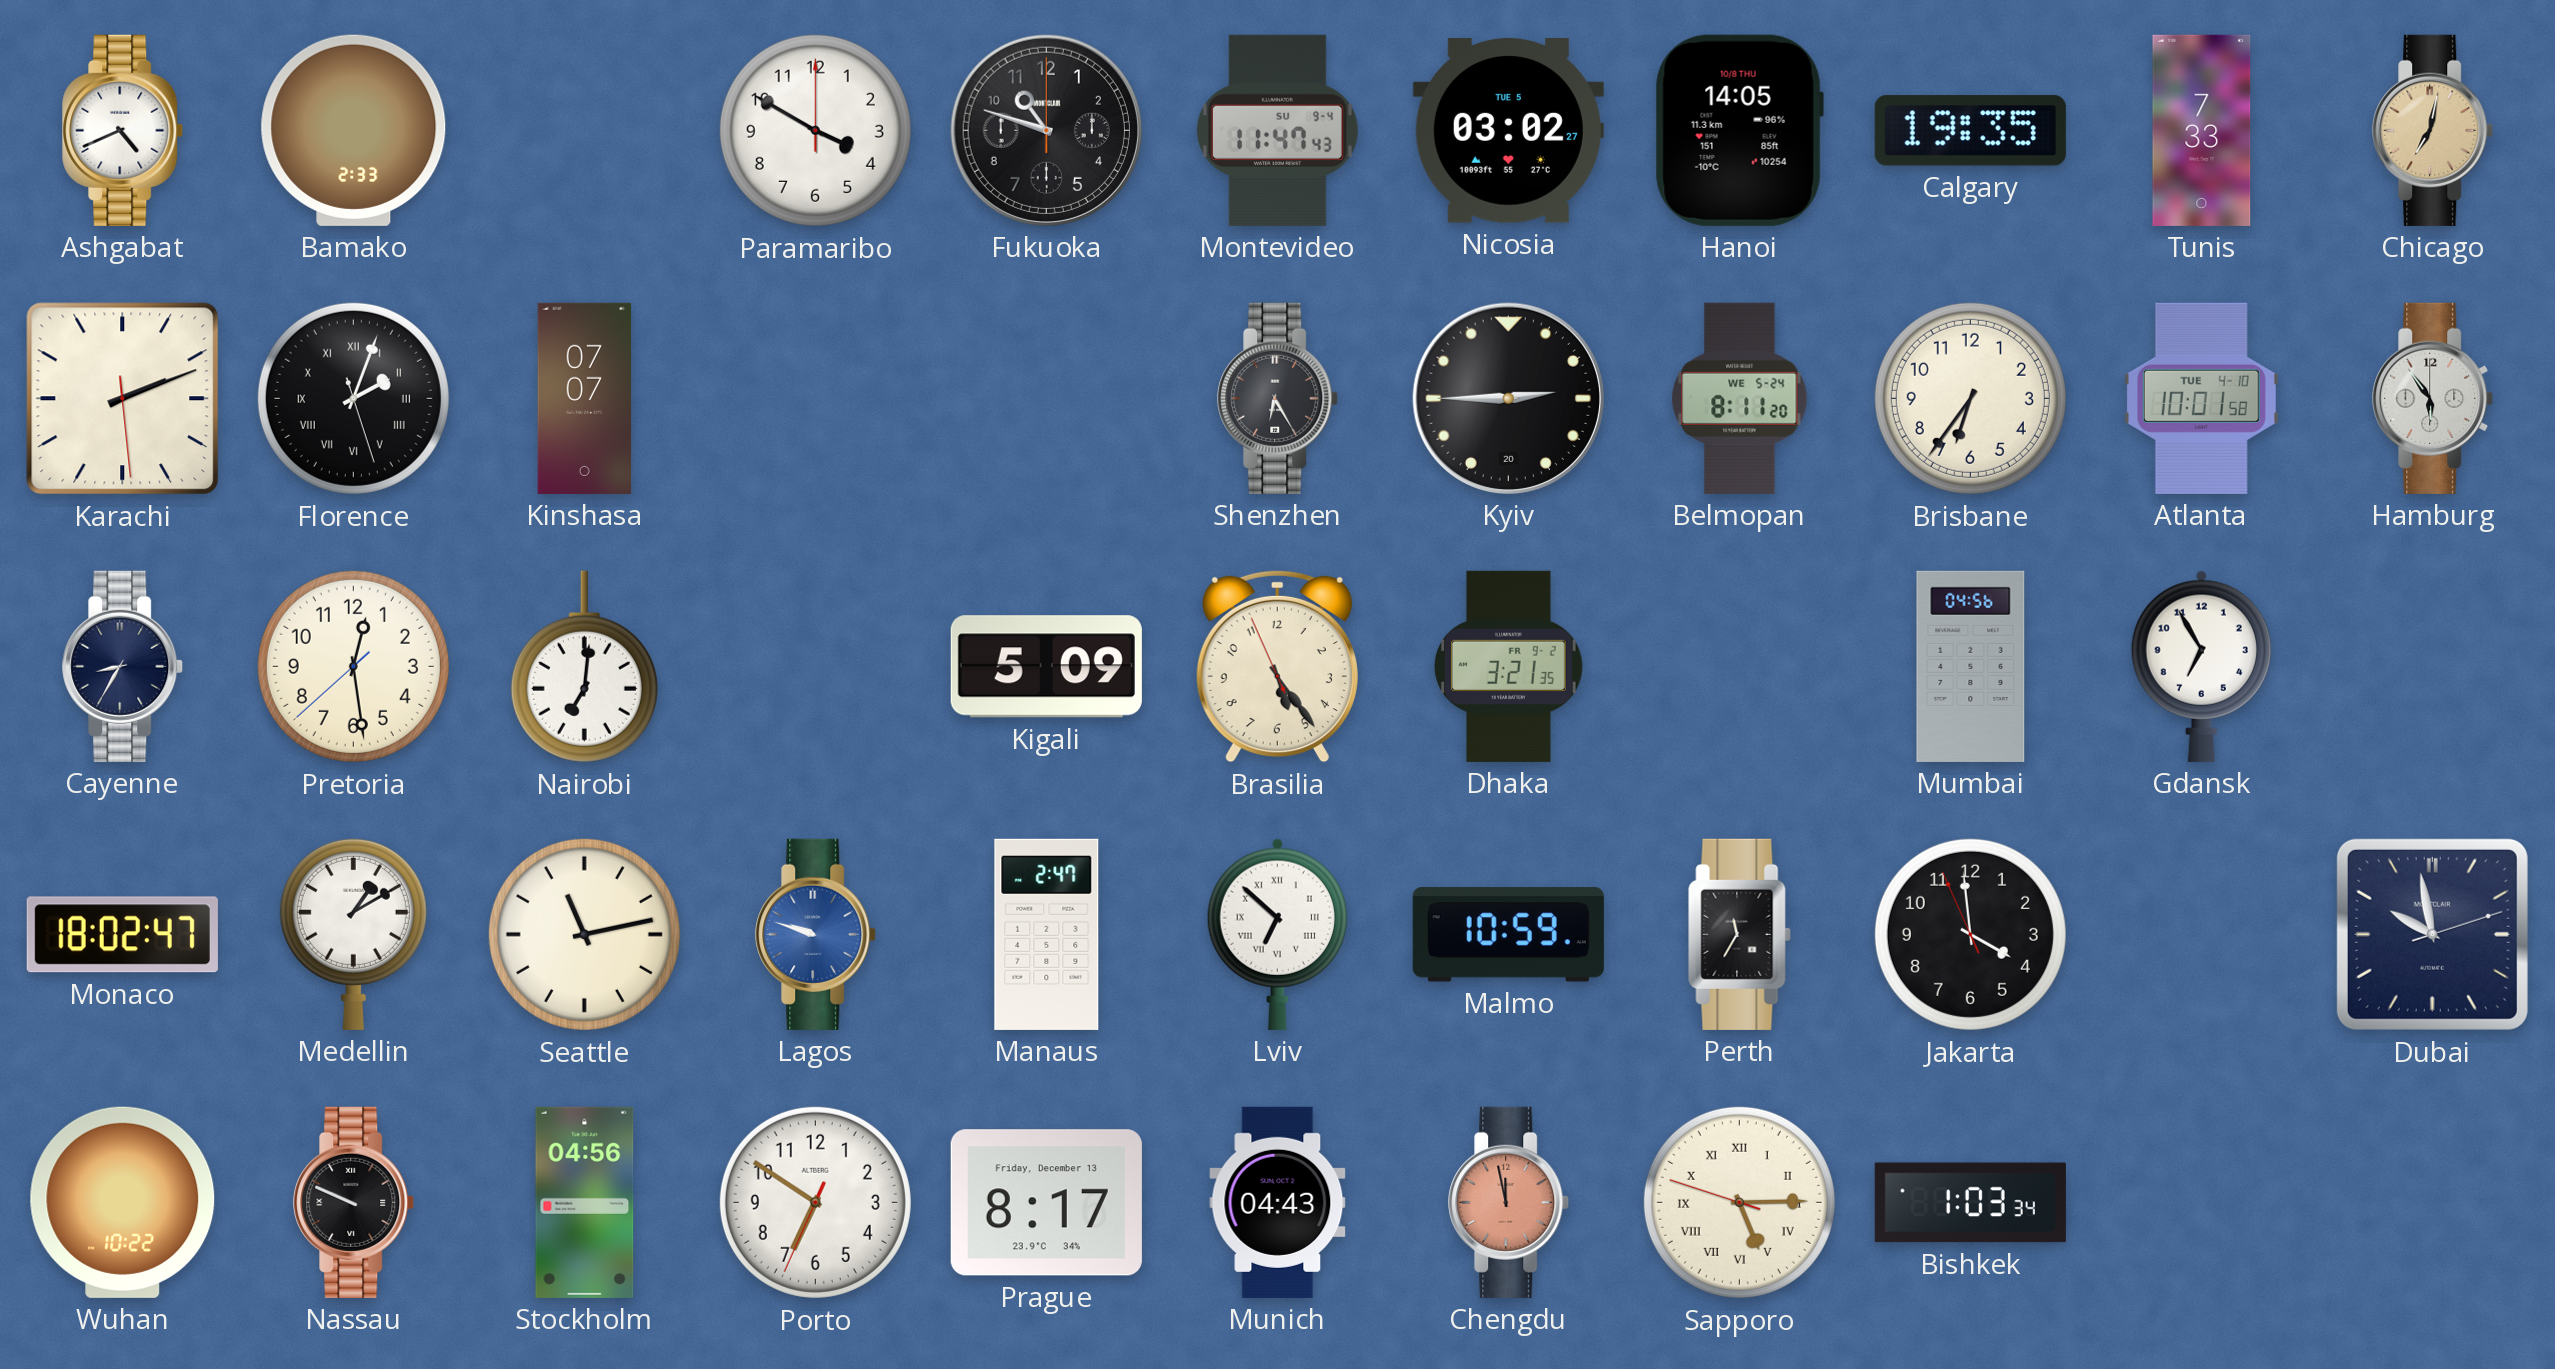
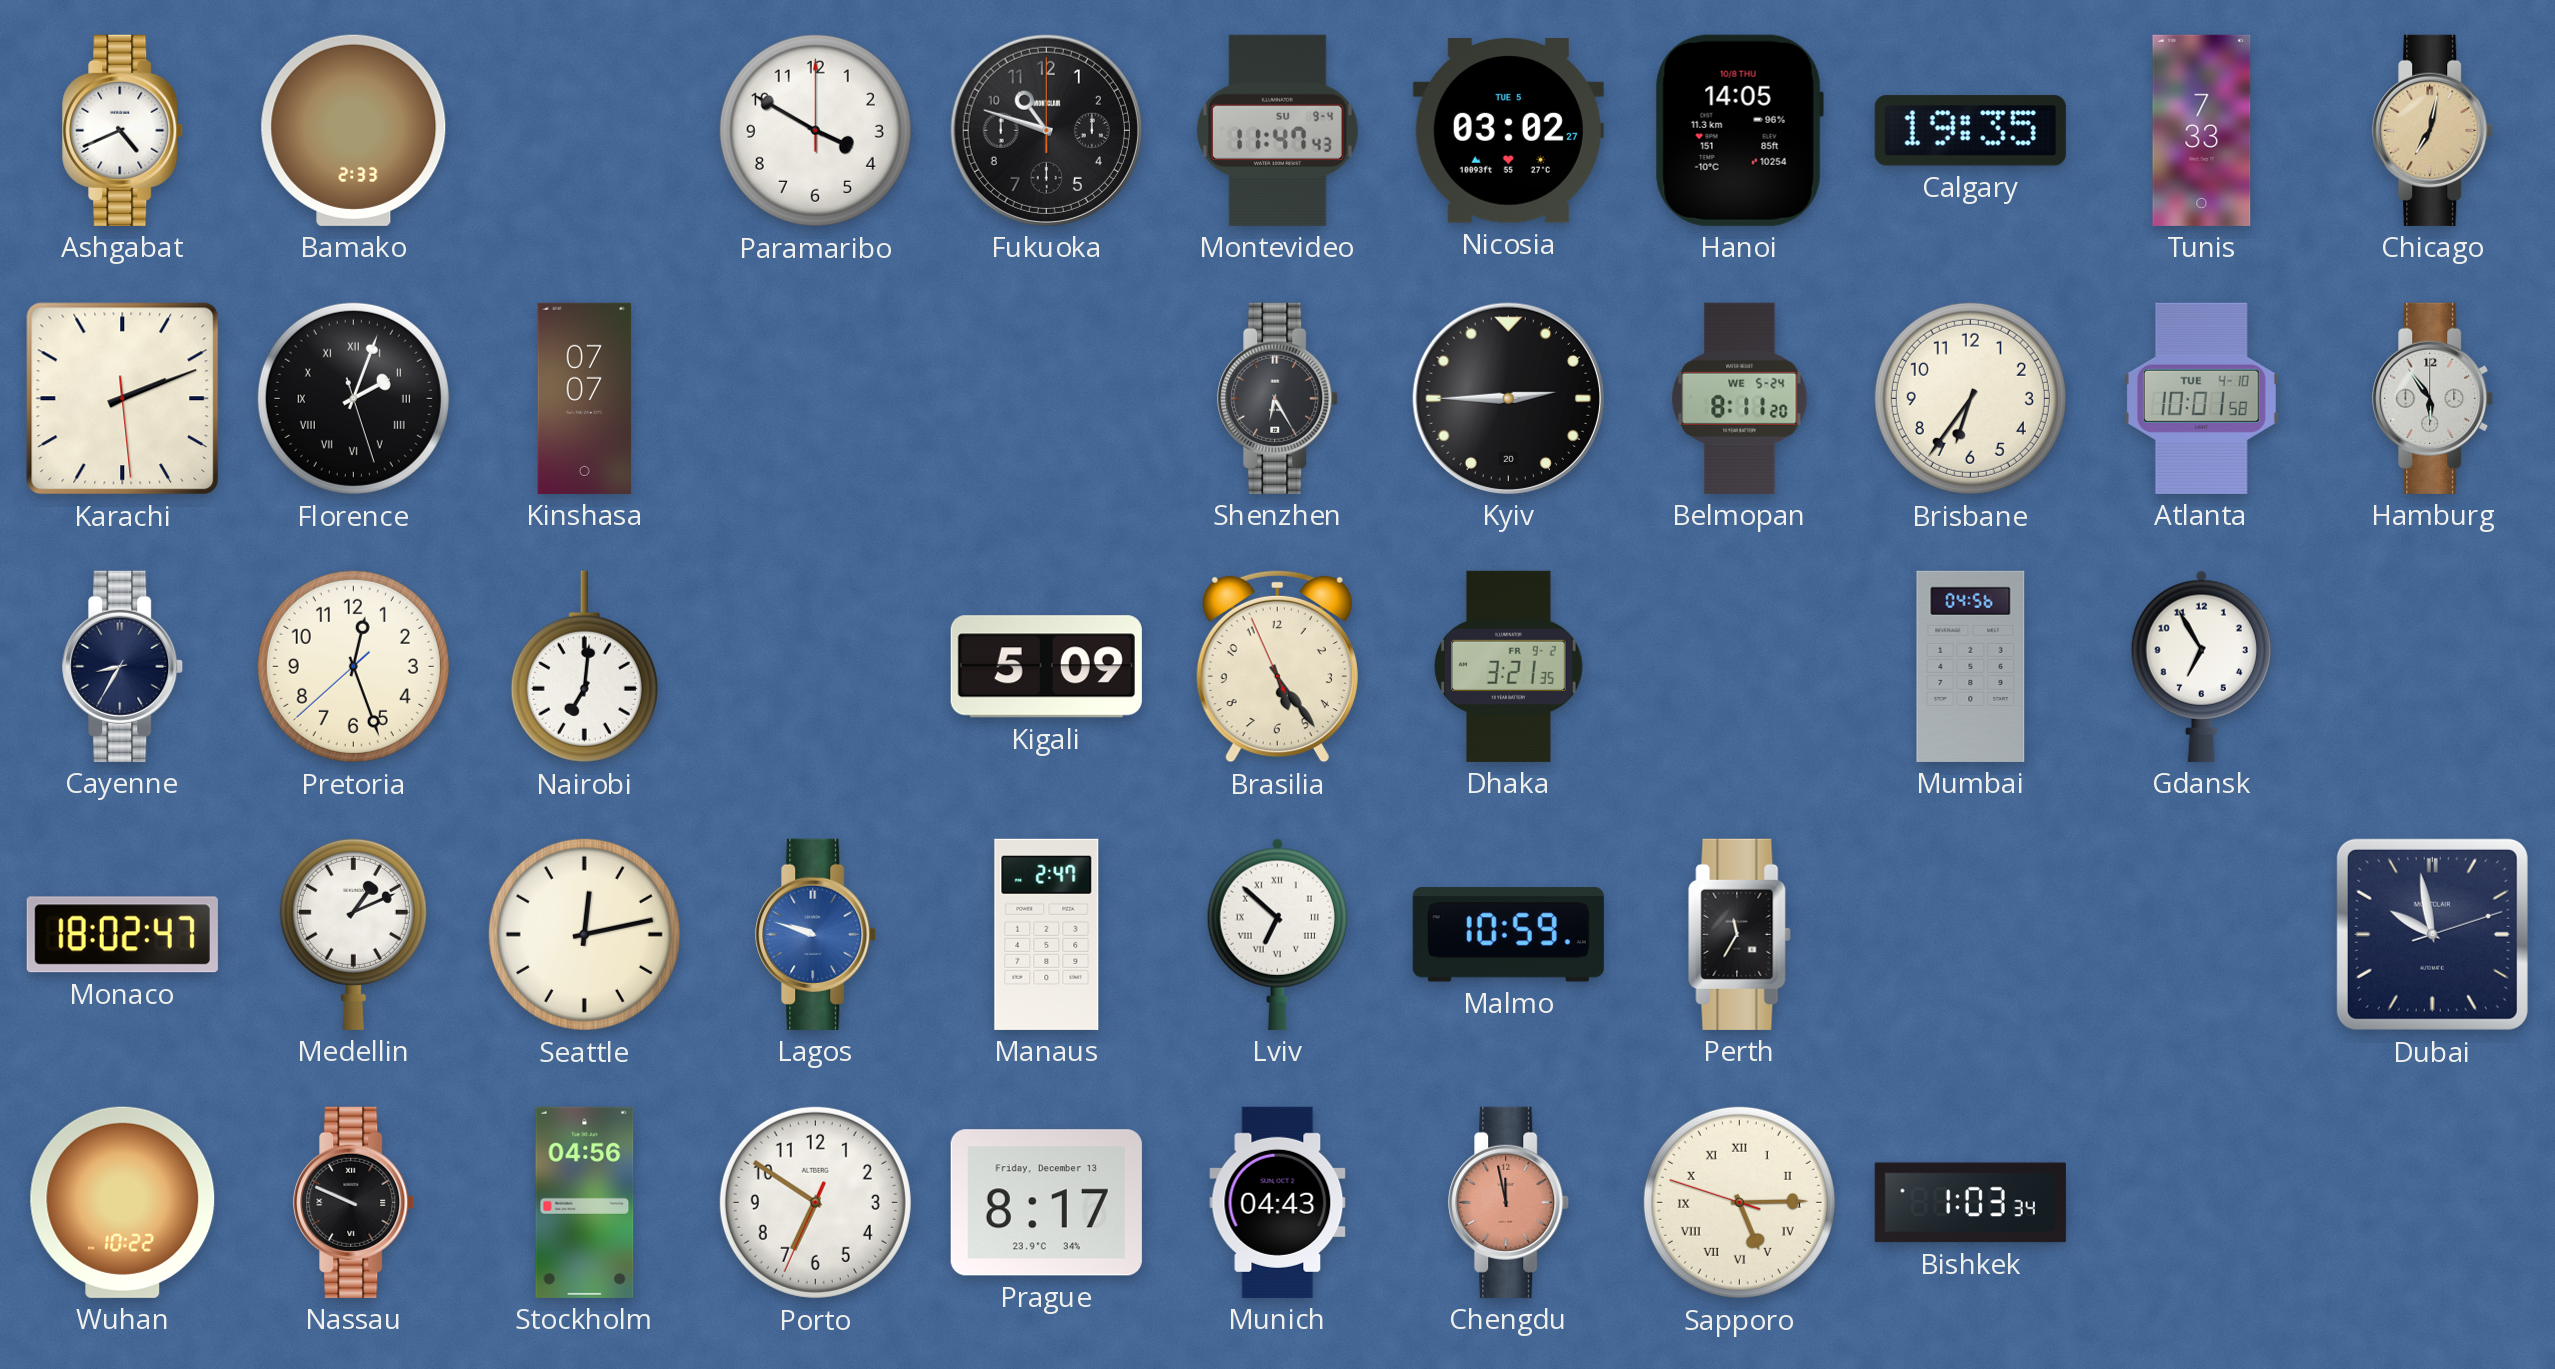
Pretoria: 12:28 -> 12:26
Medellin: 1:10 -> 1:11
Seattle: 11:13 -> 12:13
Jakarta: 3:58 -> none
